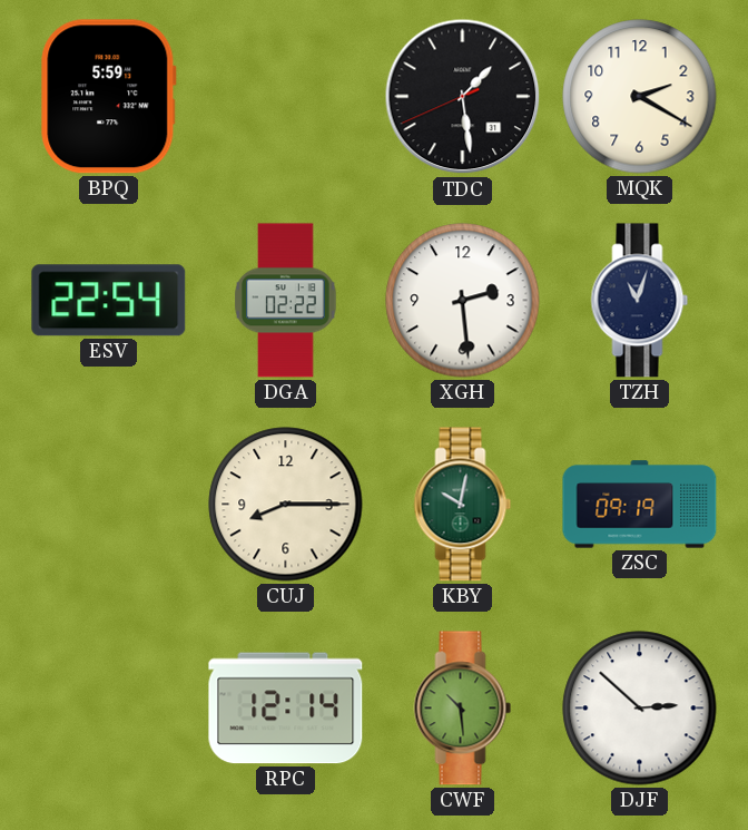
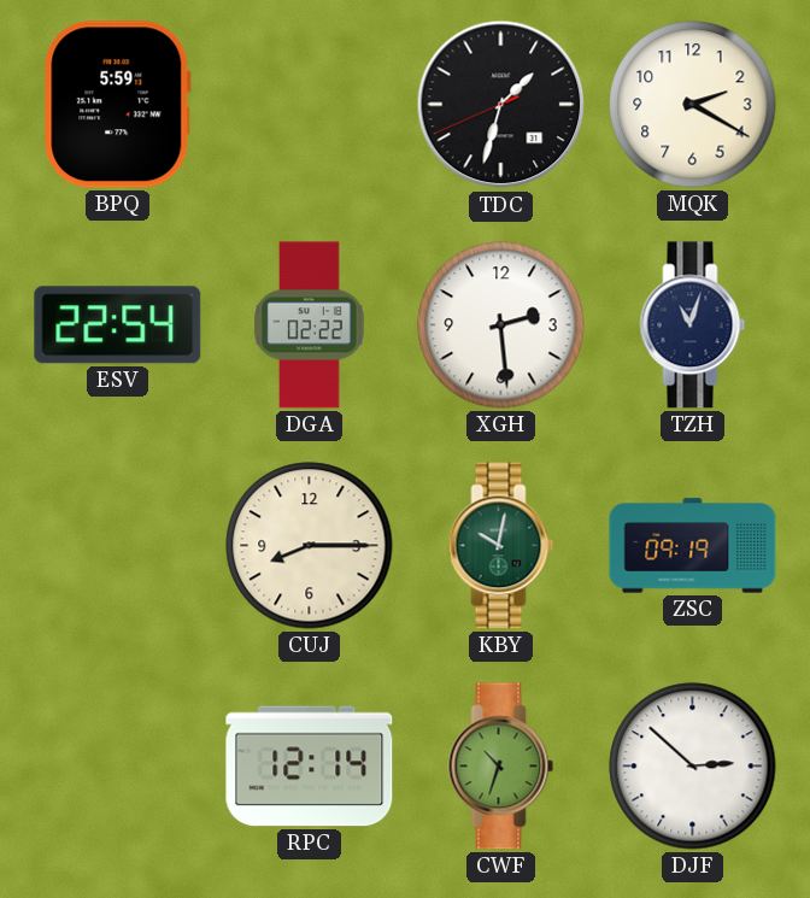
TDC: 1:28 -> 1:32
CWF: 10:29 -> 10:33
